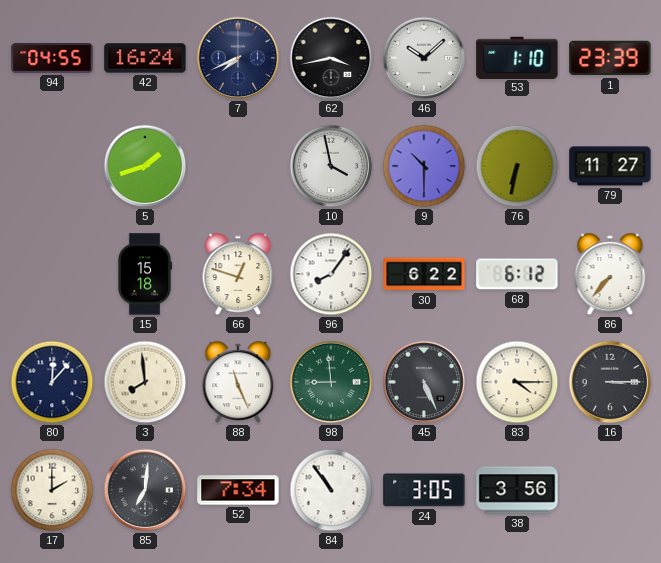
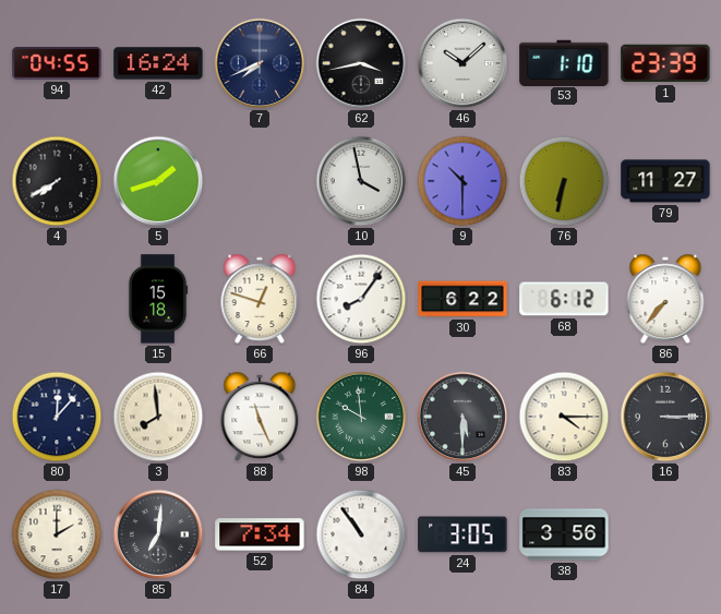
4: none -> 7:40
98: 8:59 -> 9:59
45: 5:26 -> 5:30
